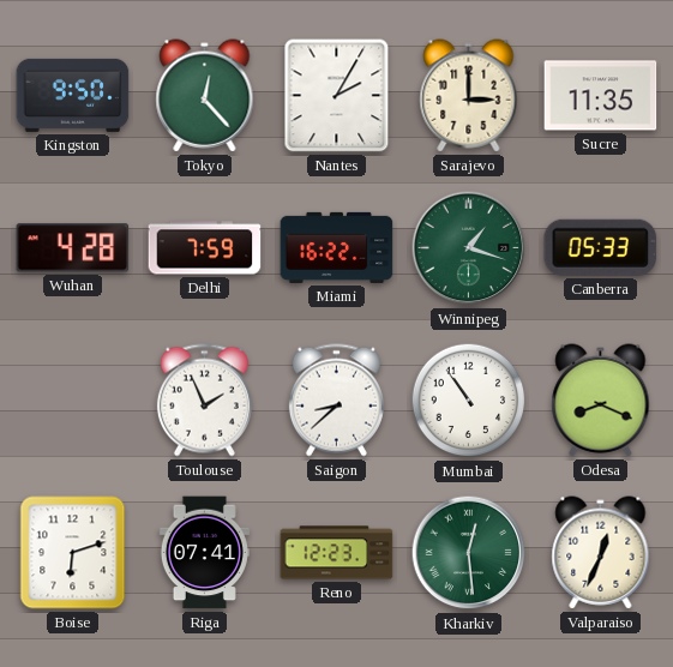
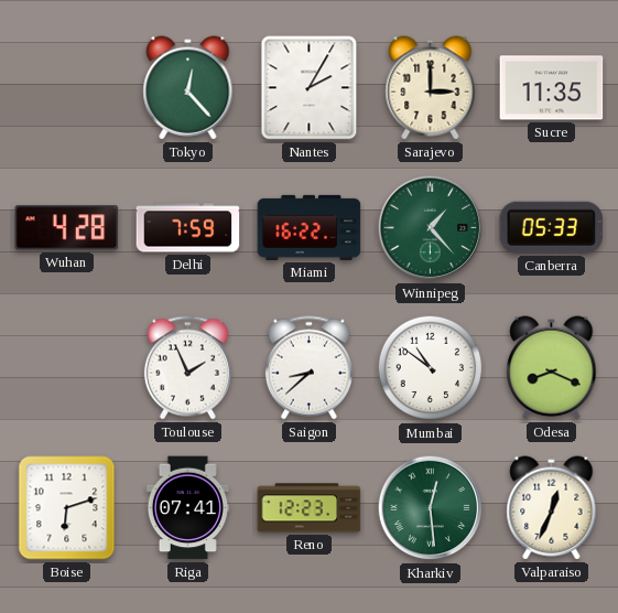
Kingston: 9:50 -> none
Winnipeg: 1:18 -> 1:23
Mumbai: 10:54 -> 10:51
